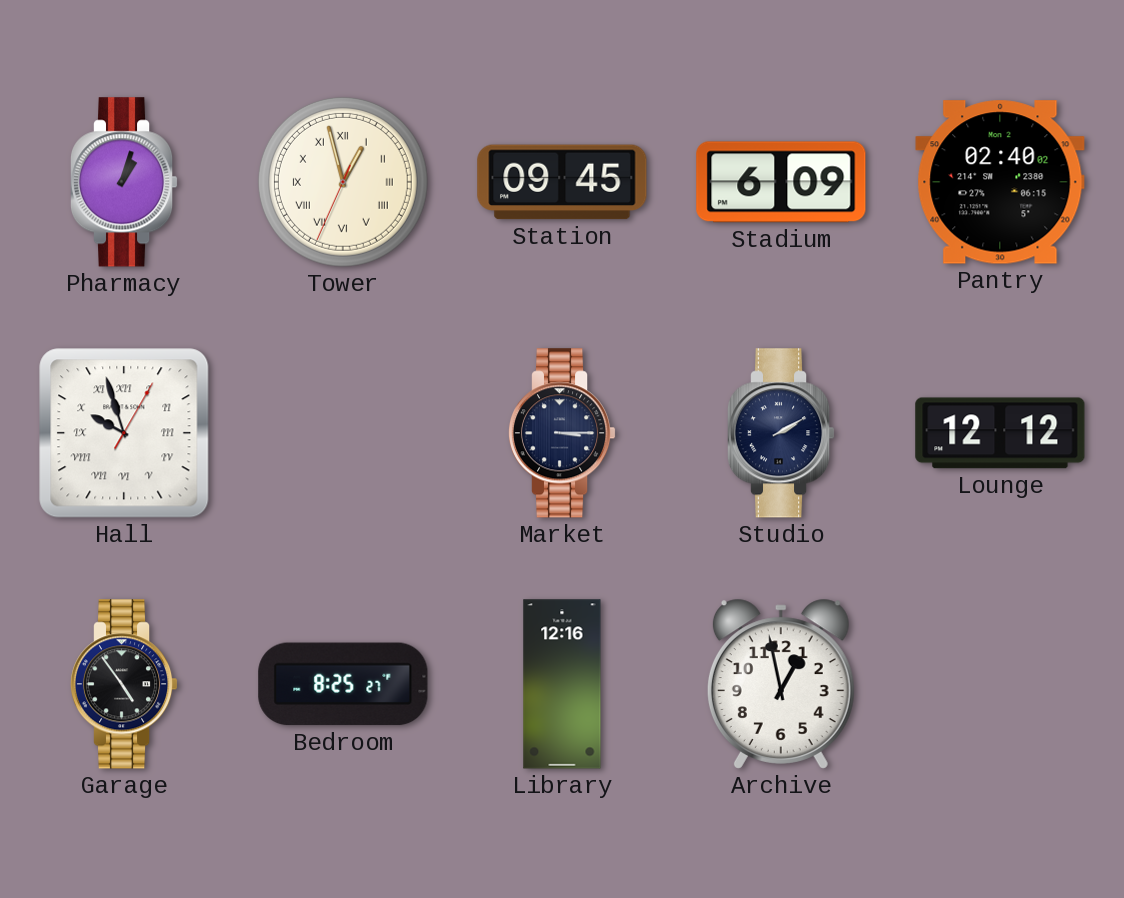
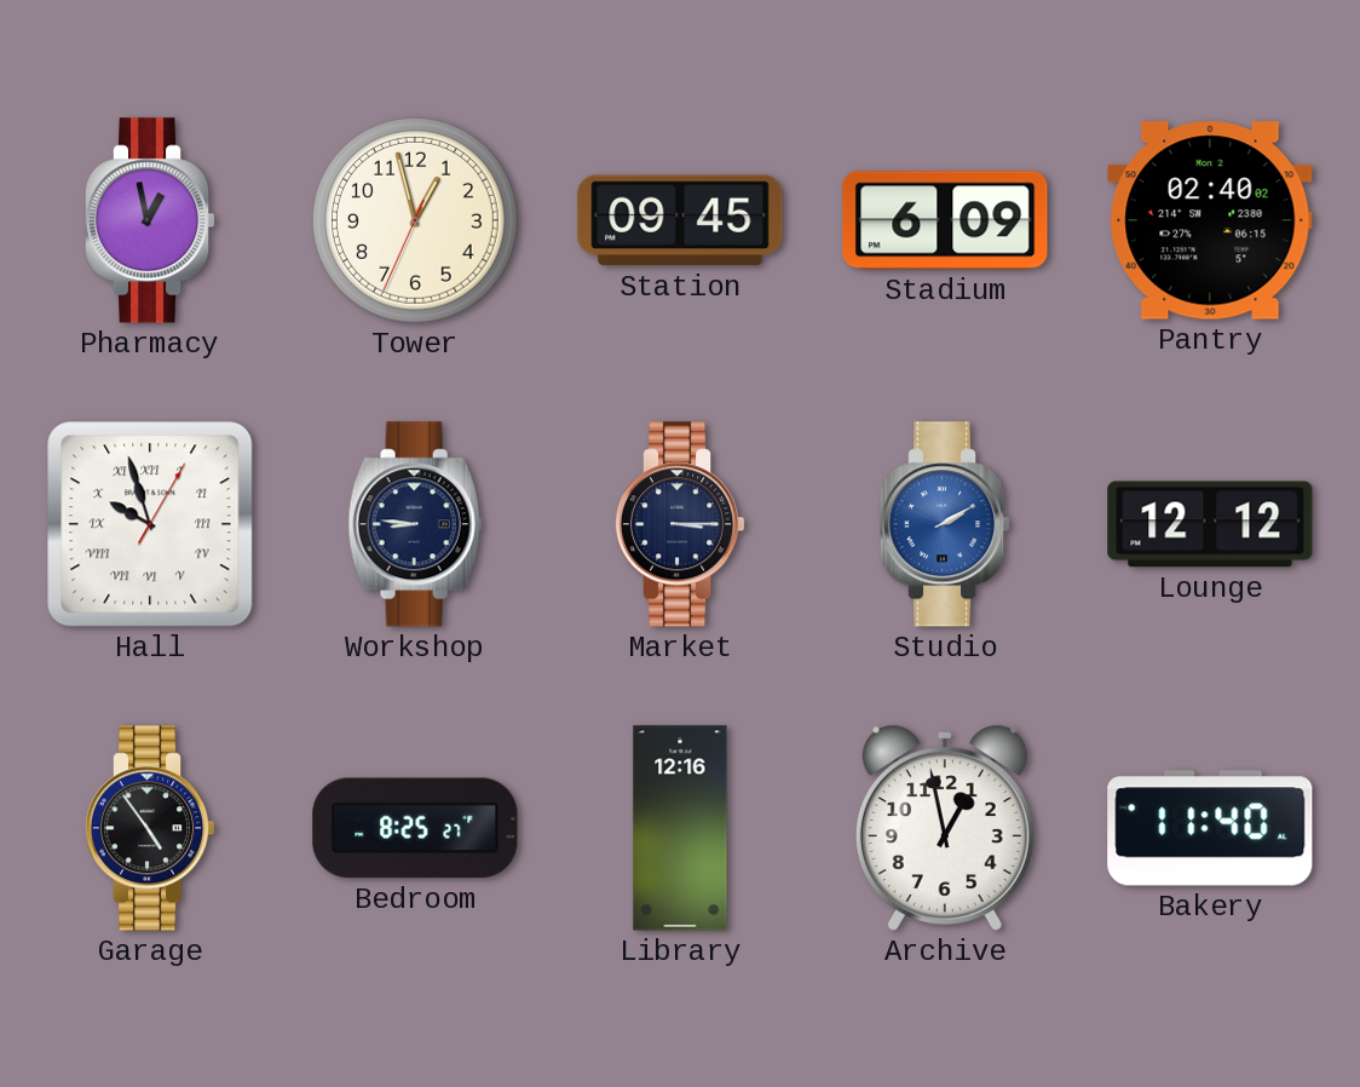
Pharmacy: 1:03 -> 12:58
Tower numerals: Roman -> Arabic
Workshop: none -> 8:46
Studio dial: navy -> blue
Bakery: none -> 11:40
